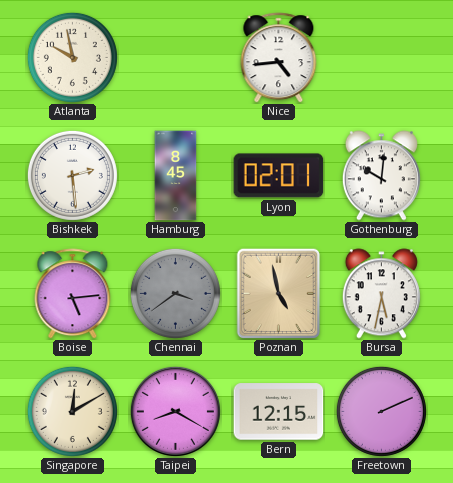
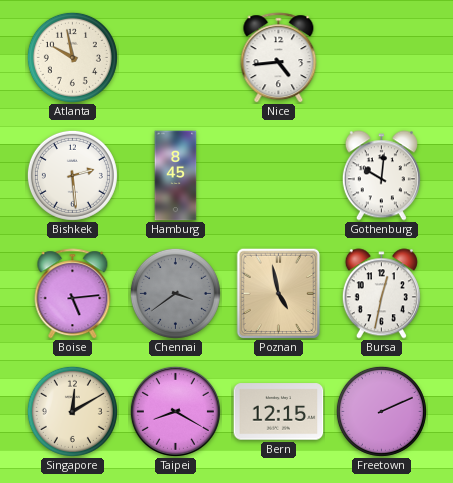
Lyon: 02:01 -> none
Bursa: 5:32 -> 12:32
